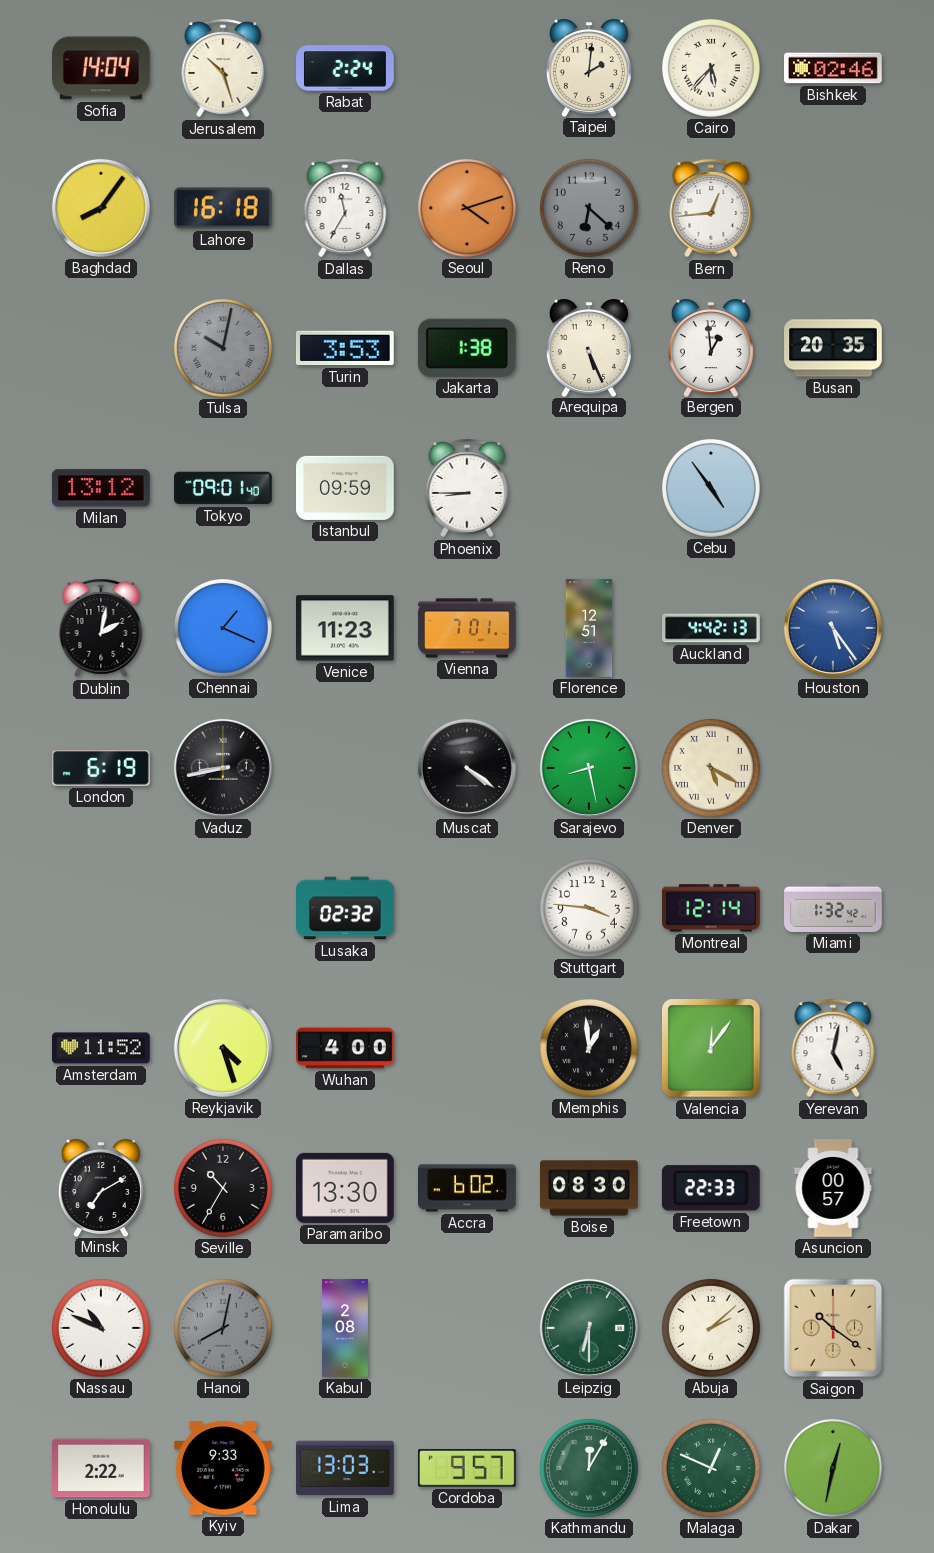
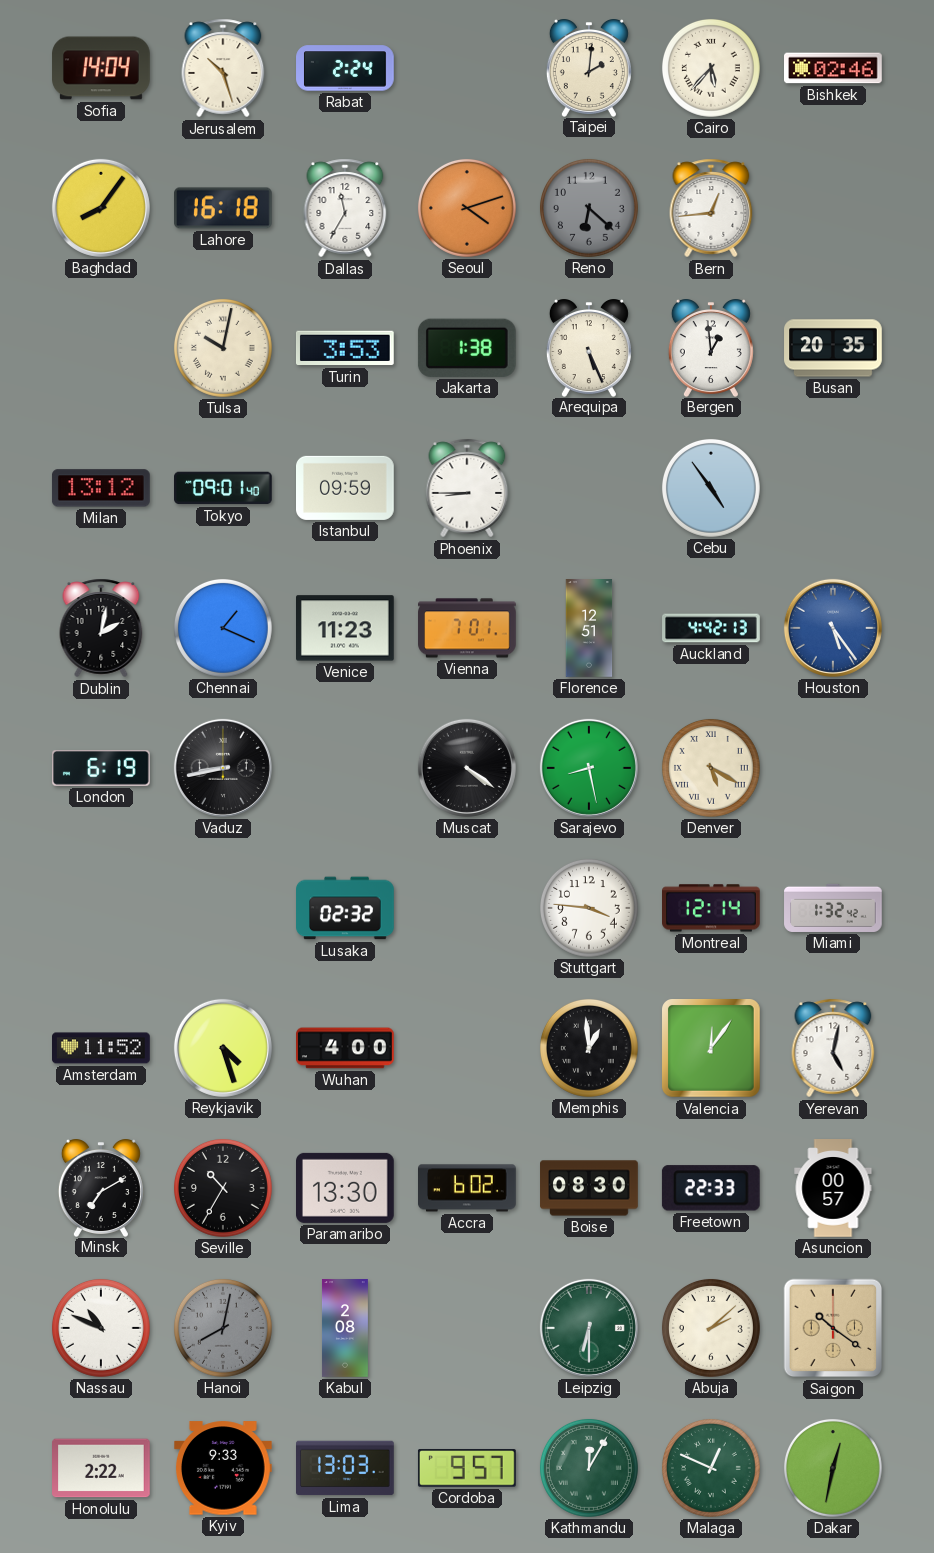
Tulsa dial: grey -> cream
